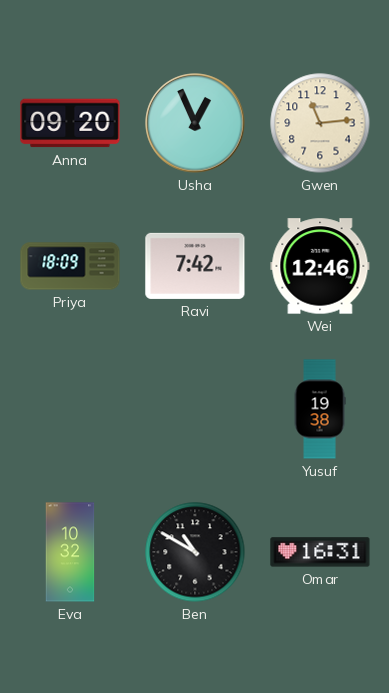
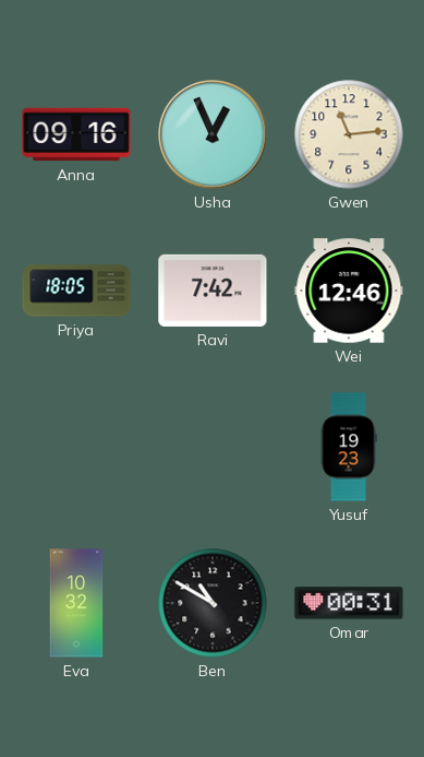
Anna: 09:20 -> 09:16
Priya: 18:09 -> 18:05
Yusuf: 19:38 -> 19:23
Omar: 16:31 -> 00:31
